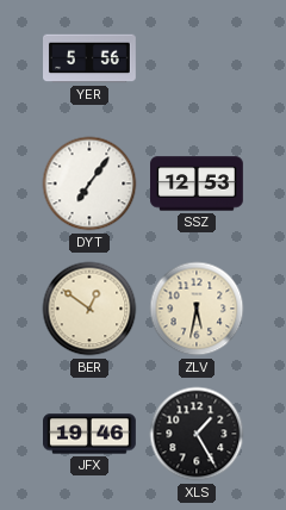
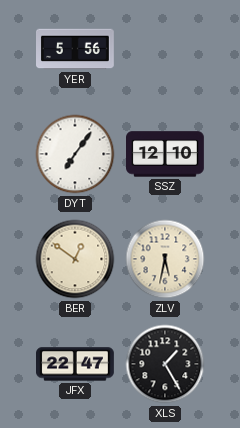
SSZ: 12:53 -> 12:10
JFX: 19:46 -> 22:47
